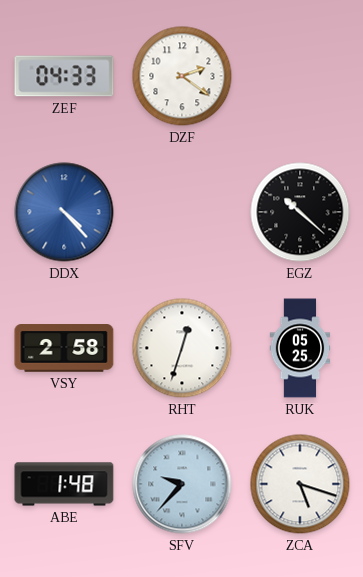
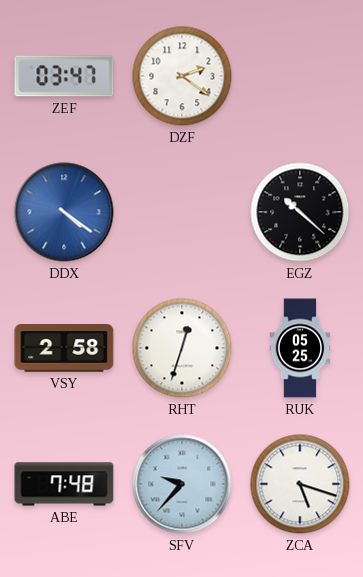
ZEF: 04:33 -> 03:47
DDX: 4:23 -> 4:21
ABE: 1:48 -> 7:48
